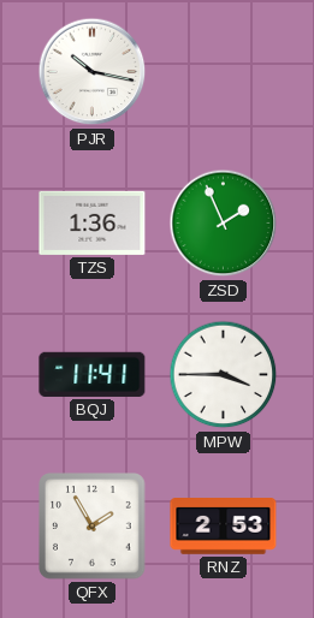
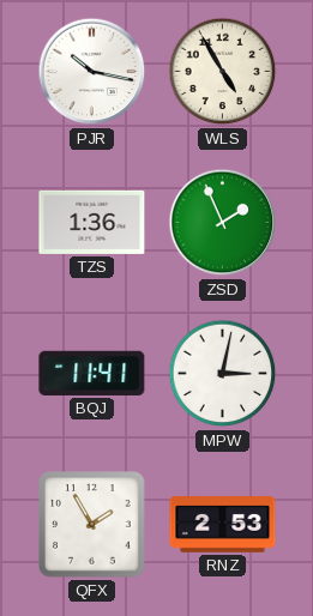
WLS: none -> 4:55
MPW: 3:45 -> 3:02
